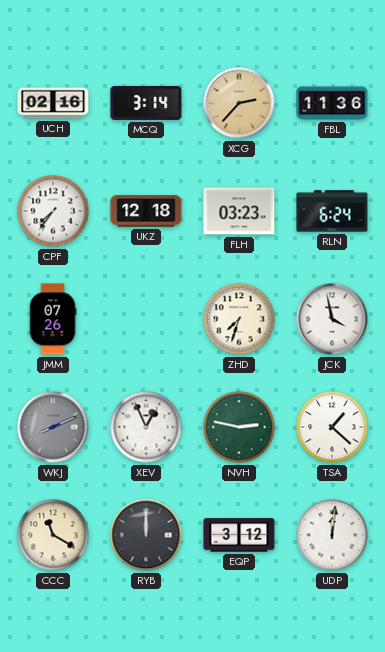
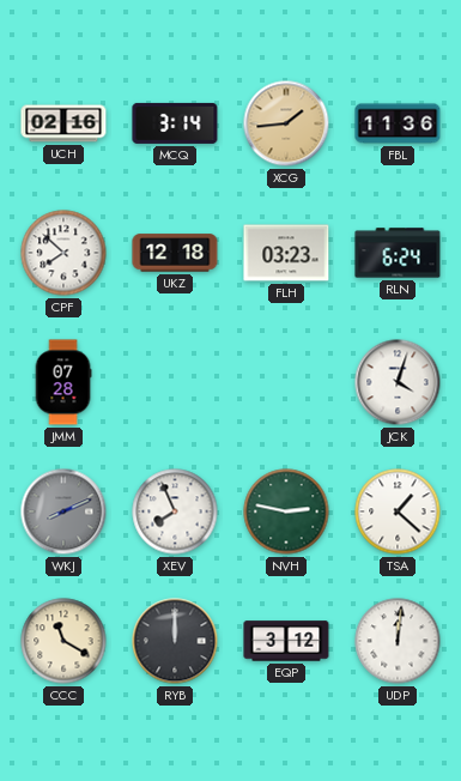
XCG: 2:37 -> 1:44
CPF: 7:36 -> 7:52
JMM: 07:26 -> 07:28
ZHD: 7:33 -> none
JCK: 3:58 -> 4:03
XEV: 12:56 -> 7:56
